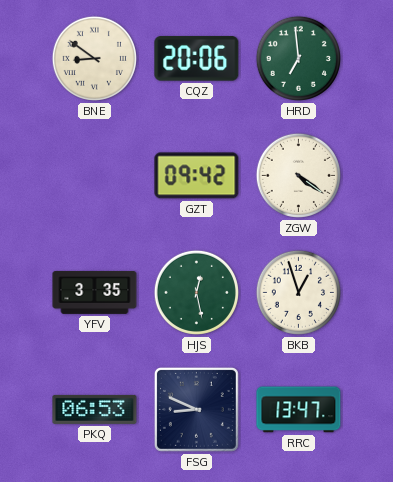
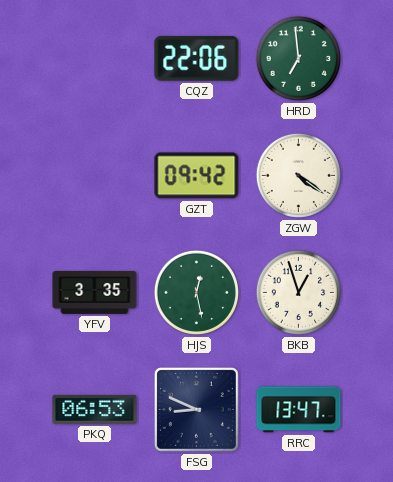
BNE: 8:51 -> none
CQZ: 20:06 -> 22:06
